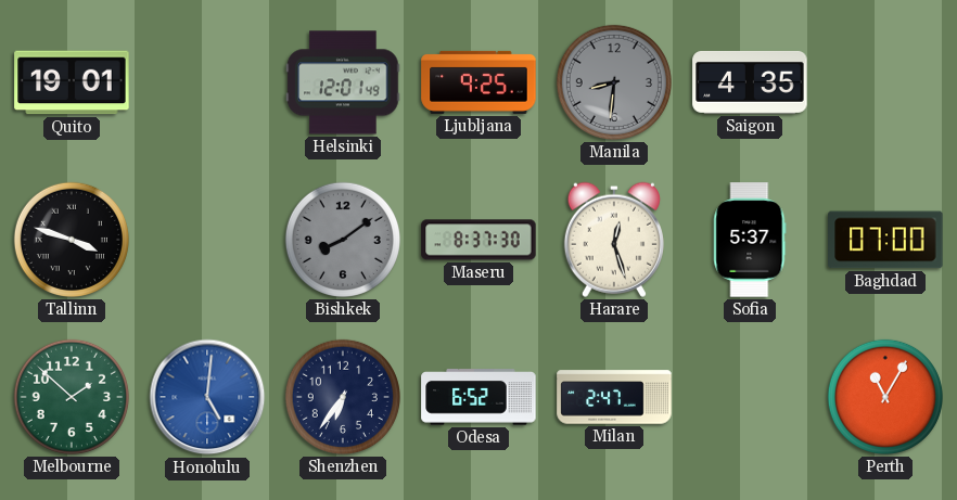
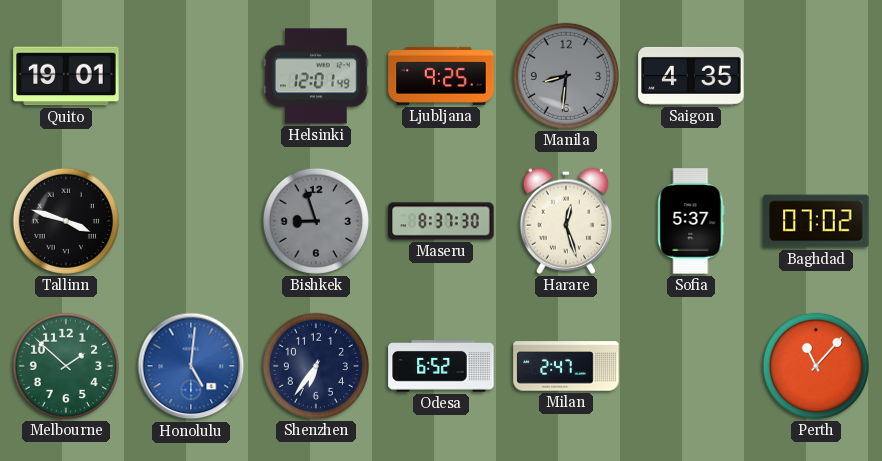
Bishkek: 8:09 -> 8:57
Baghdad: 07:00 -> 07:02
Perth: 11:05 -> 11:07
